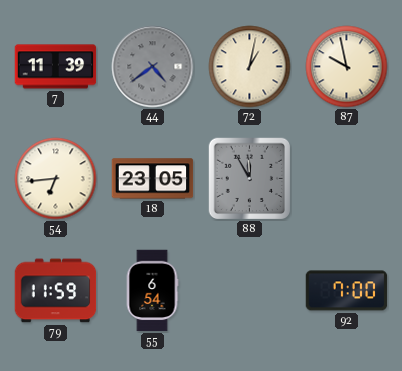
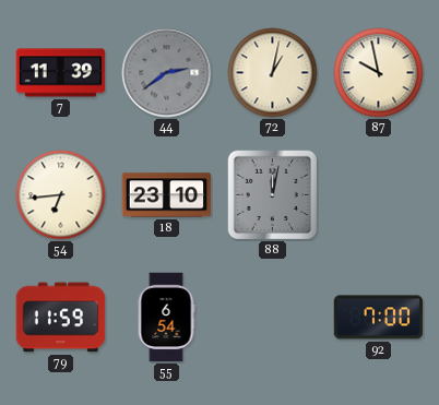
44: 4:39 -> 2:39
18: 23:05 -> 23:10
88: 11:55 -> 12:02
